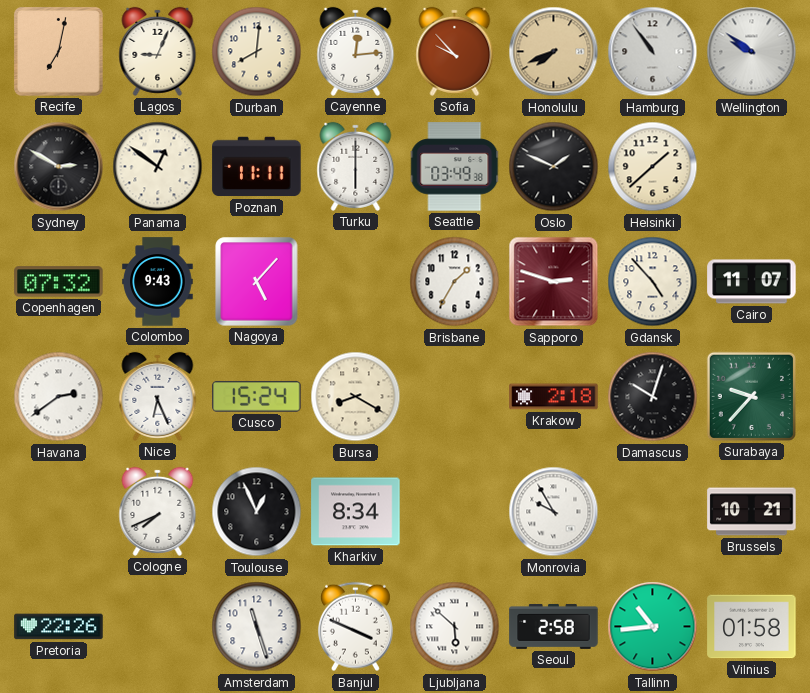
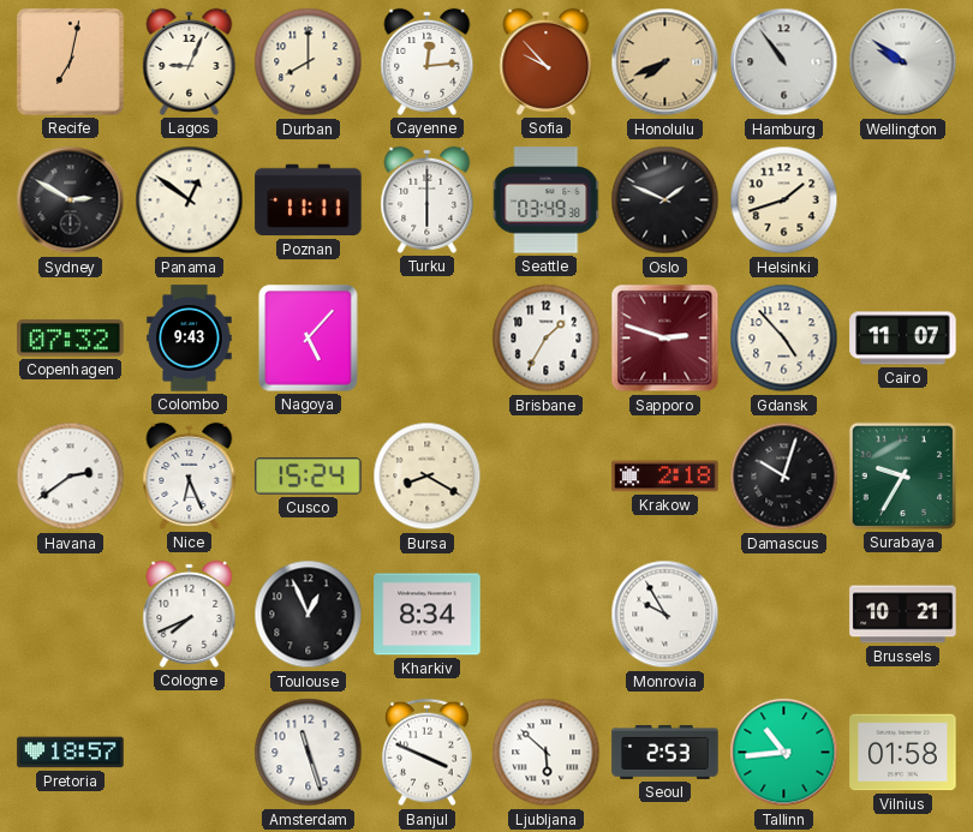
Durban: 8:01 -> 8:00
Helsinki: 1:38 -> 1:42
Surabaya: 9:37 -> 9:35
Pretoria: 22:26 -> 18:57
Seoul: 2:58 -> 2:53
